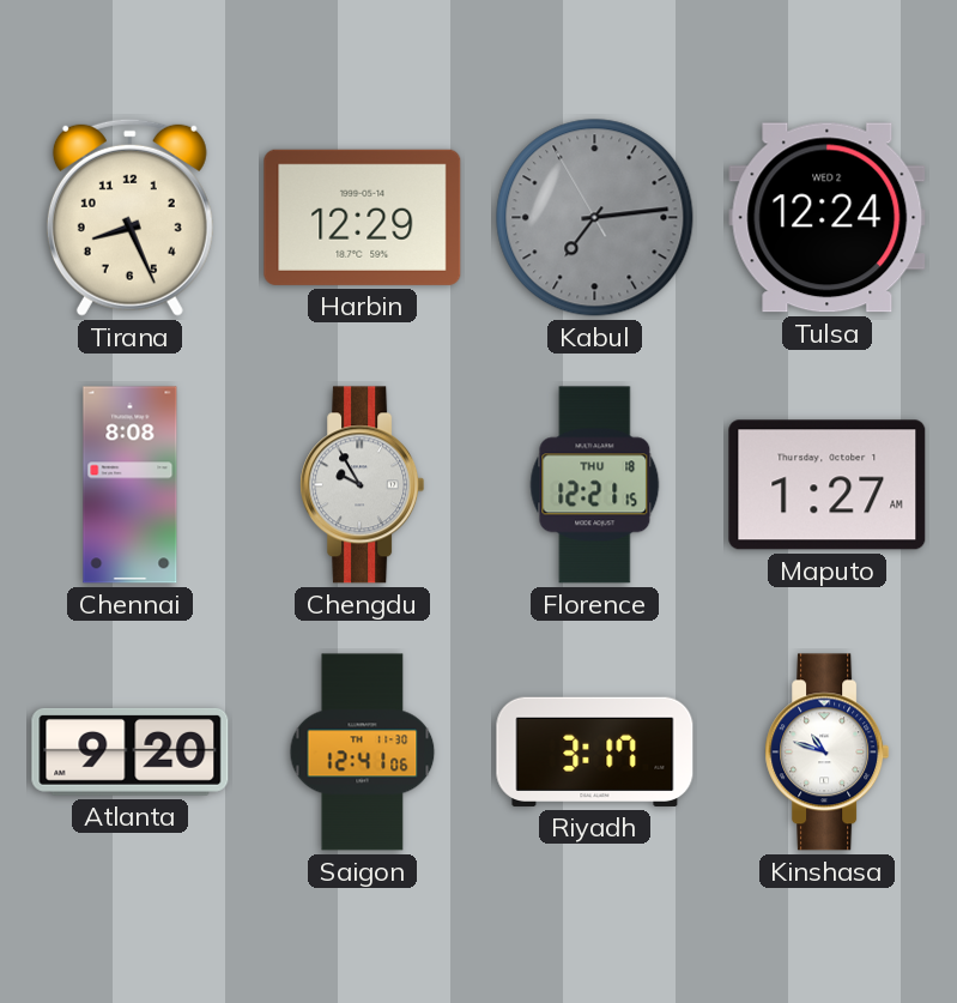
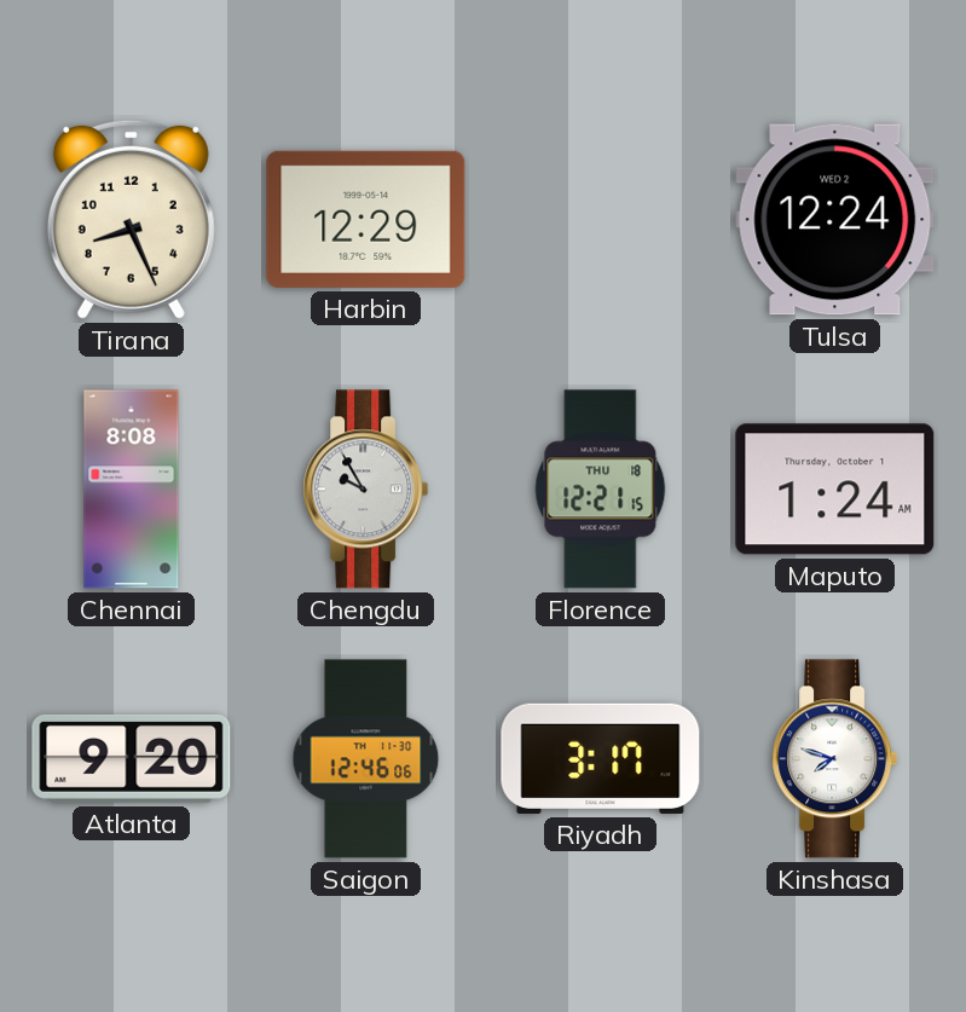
Kabul: 7:13 -> none
Maputo: 1:27 -> 1:24
Saigon: 12:41 -> 12:46
Kinshasa: 10:48 -> 7:48
